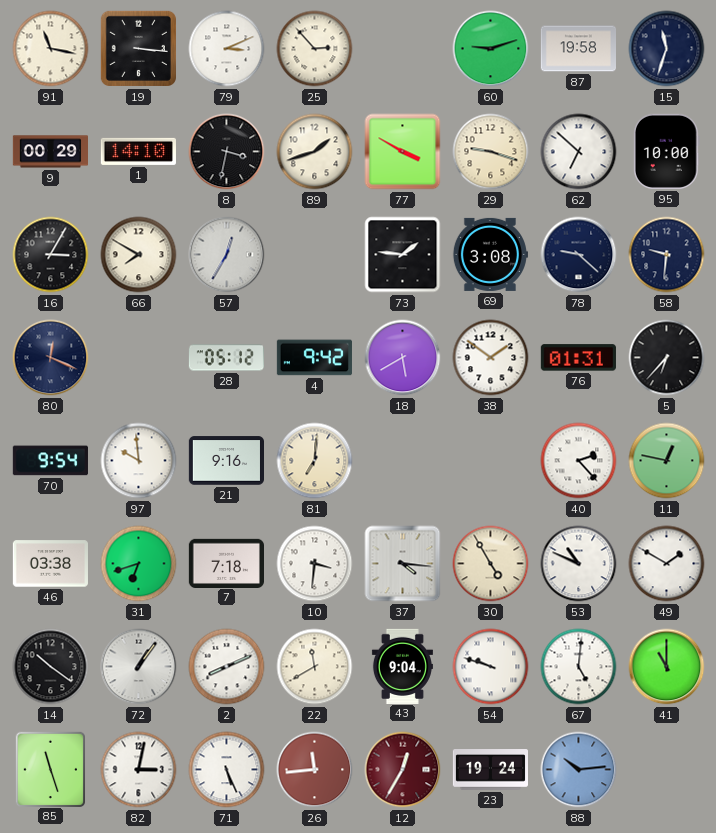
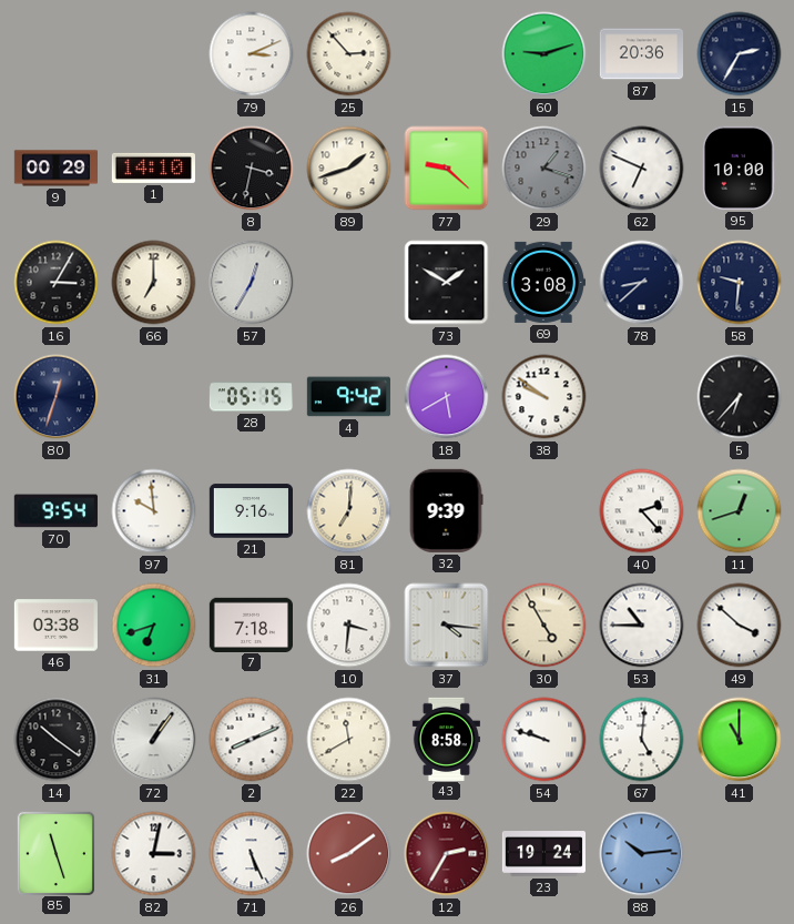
91: 11:17 -> none
19: 3:16 -> none
87: 19:58 -> 20:36
15: 11:33 -> 2:35
77: 3:50 -> 9:22
29: 9:18 -> 1:18
29 dial: cream -> grey
62: 6:52 -> 6:49
66: 7:50 -> 7:00
73: 1:46 -> 1:50
78: 9:22 -> 8:38
80: 12:19 -> 12:33
28: 05:12 -> 05:15
38: 1:51 -> 9:51
76: 01:31 -> none
32: none -> 9:39
11: 12:47 -> 12:42
53: 10:49 -> 10:45
49: 1:50 -> 3:52
43: 9:04 -> 8:58
26: 11:44 -> 8:09
12: 12:35 -> 2:35
